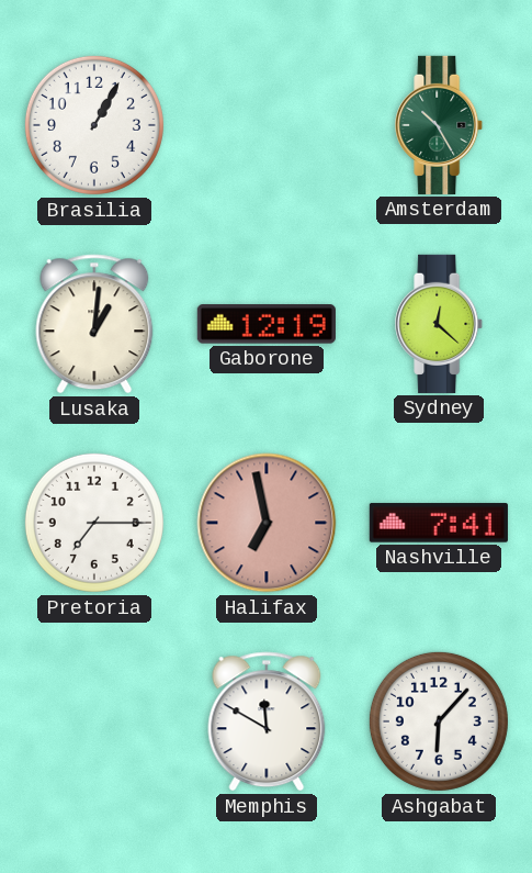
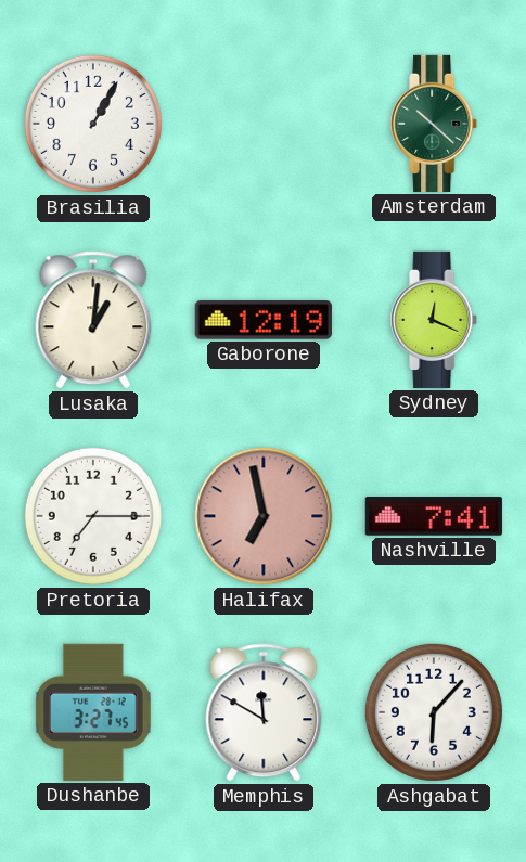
Amsterdam: 10:25 -> 10:22
Sydney: 12:22 -> 12:19
Dushanbe: none -> 3:27
